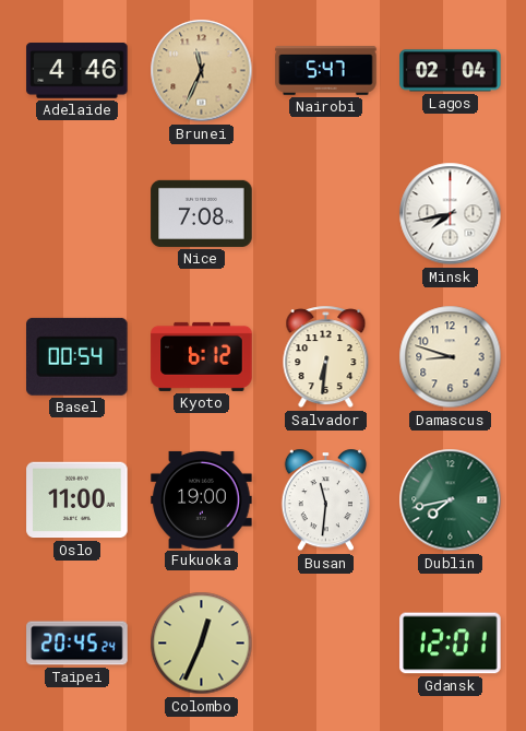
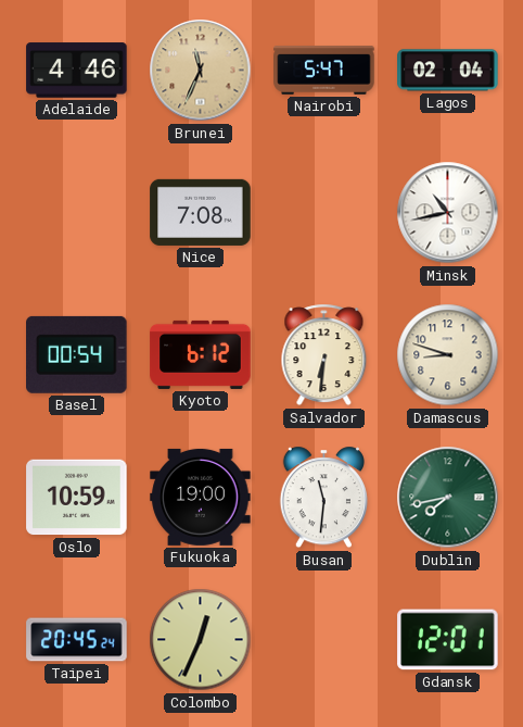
Minsk: 7:43 -> 10:43
Oslo: 11:00 -> 10:59
